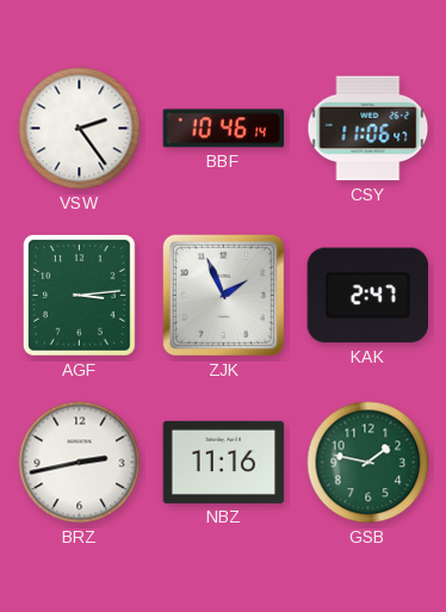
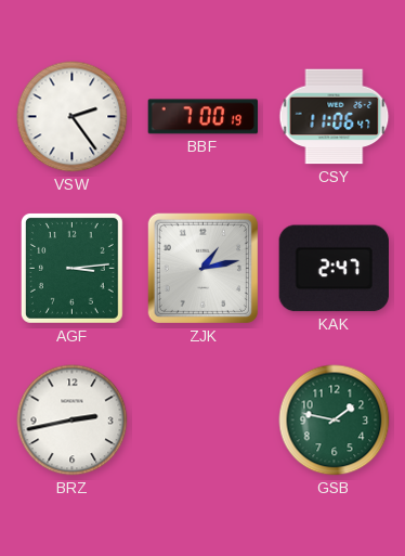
BBF: 10:46 -> 7:00
ZJK: 1:56 -> 1:13
NBZ: 11:16 -> none
